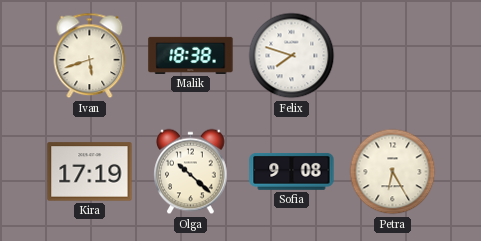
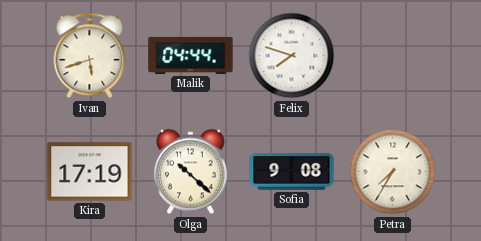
Malik: 18:38 -> 04:44
Petra: 6:25 -> 7:35
